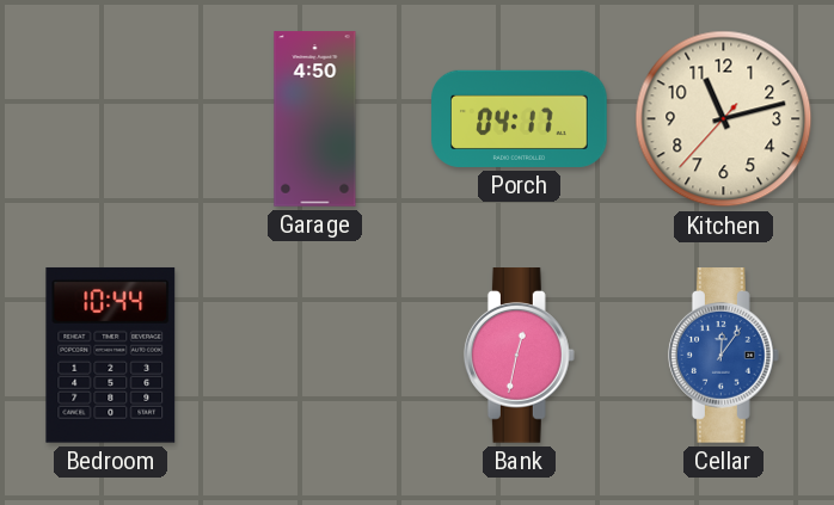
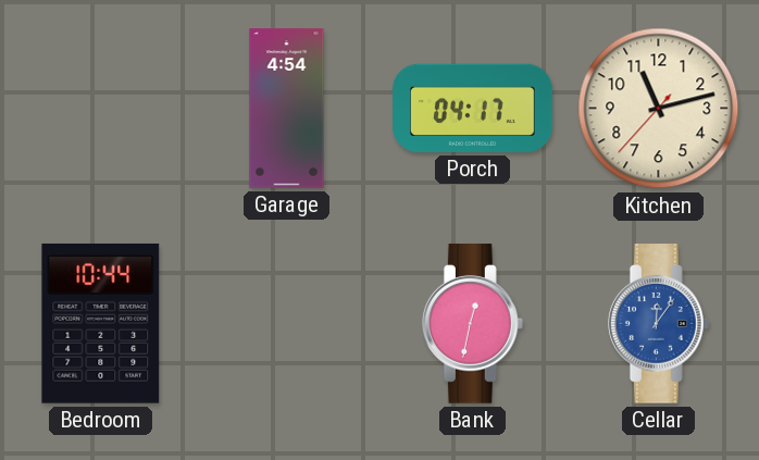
Garage: 4:50 -> 4:54
